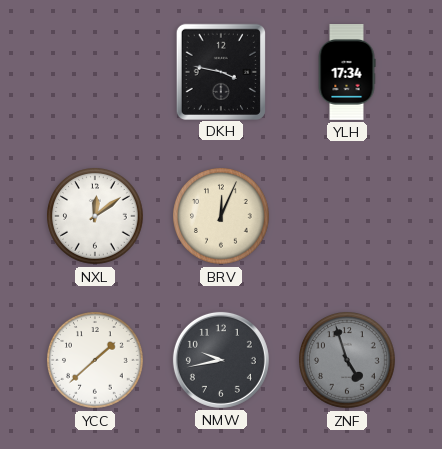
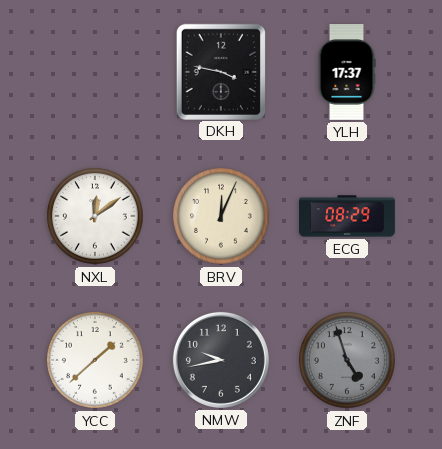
YLH: 17:34 -> 17:37
ECG: none -> 08:29
